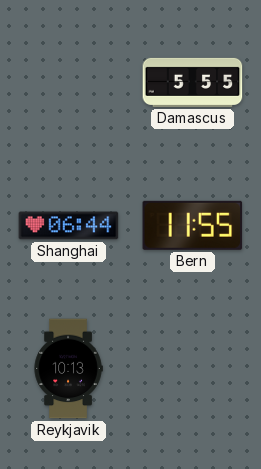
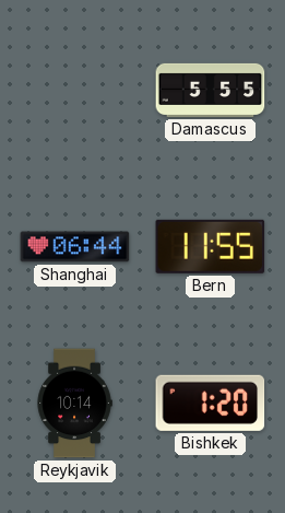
Reykjavik: 10:13 -> 10:14
Bishkek: none -> 1:20
